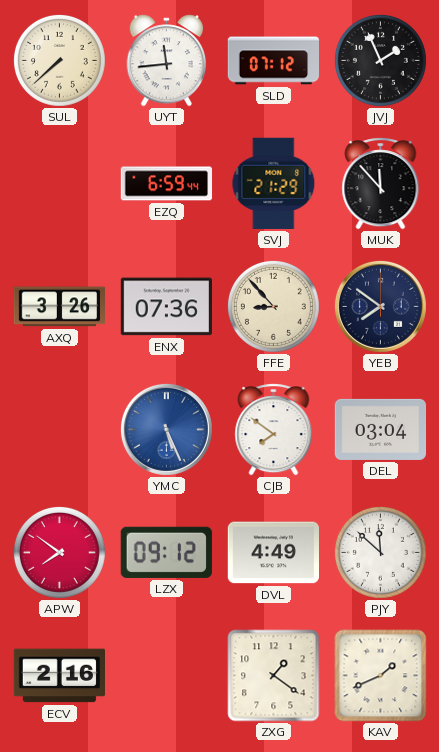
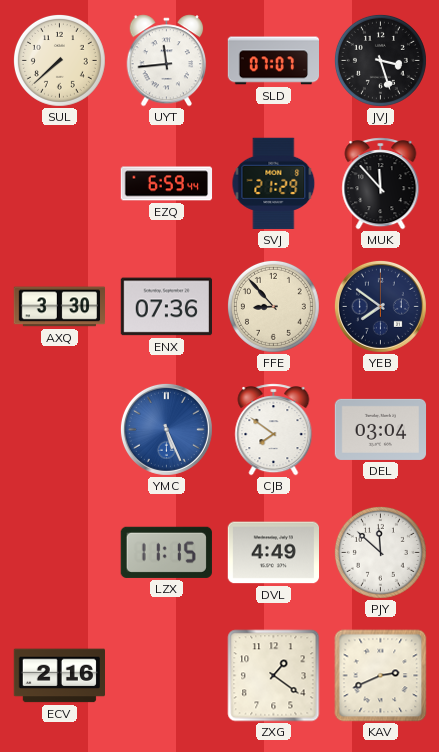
SLD: 07:12 -> 07:07
JVJ: 1:56 -> 3:27
AXQ: 3:26 -> 3:30
APW: 7:51 -> none
LZX: 09:12 -> 11:15
KAV: 1:41 -> 2:41
